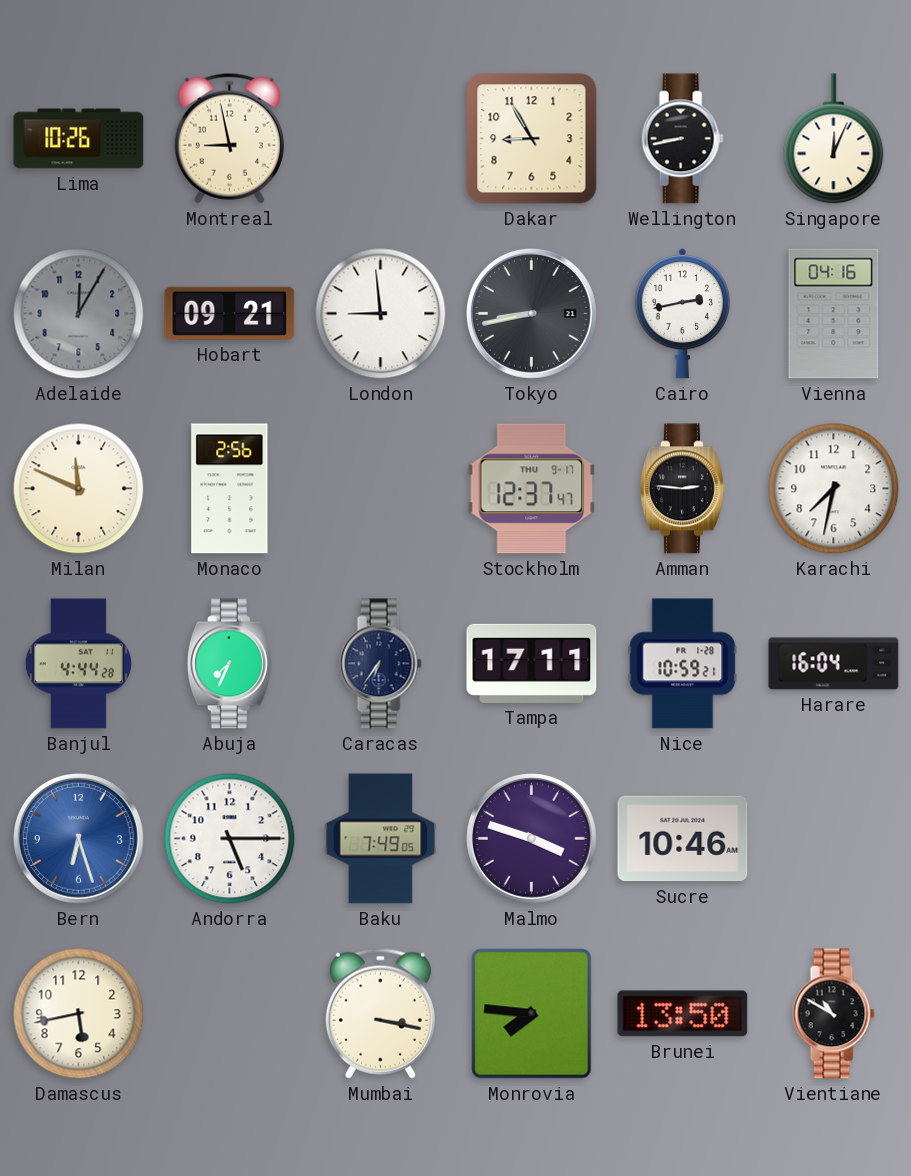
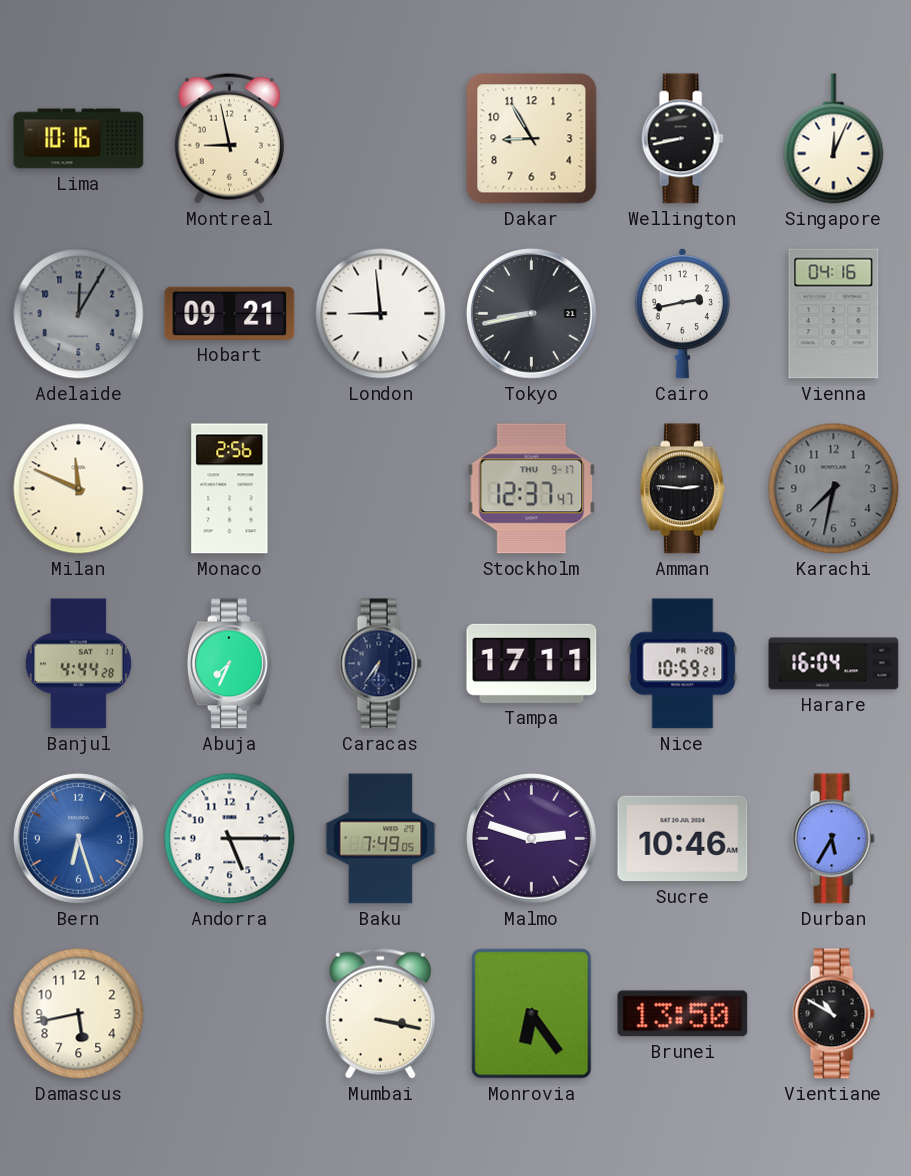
Lima: 10:26 -> 10:16
Karachi dial: white -> grey
Malmo: 3:48 -> 2:48
Durban: none -> 5:35
Monrovia: 7:46 -> 6:24
